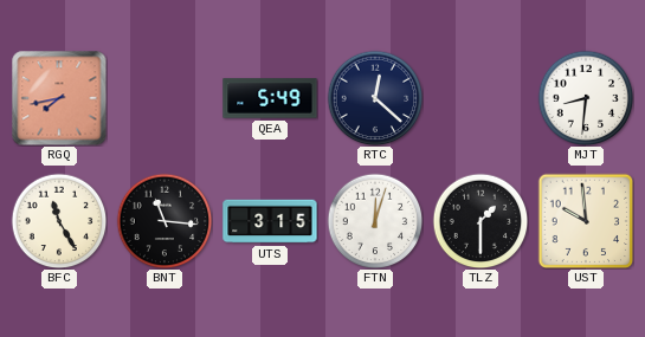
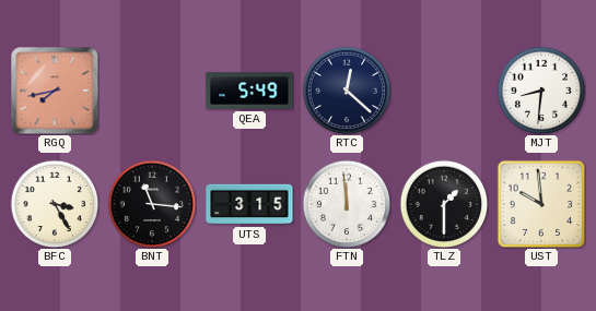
BFC: 11:25 -> 3:25
FTN: 12:03 -> 11:59
